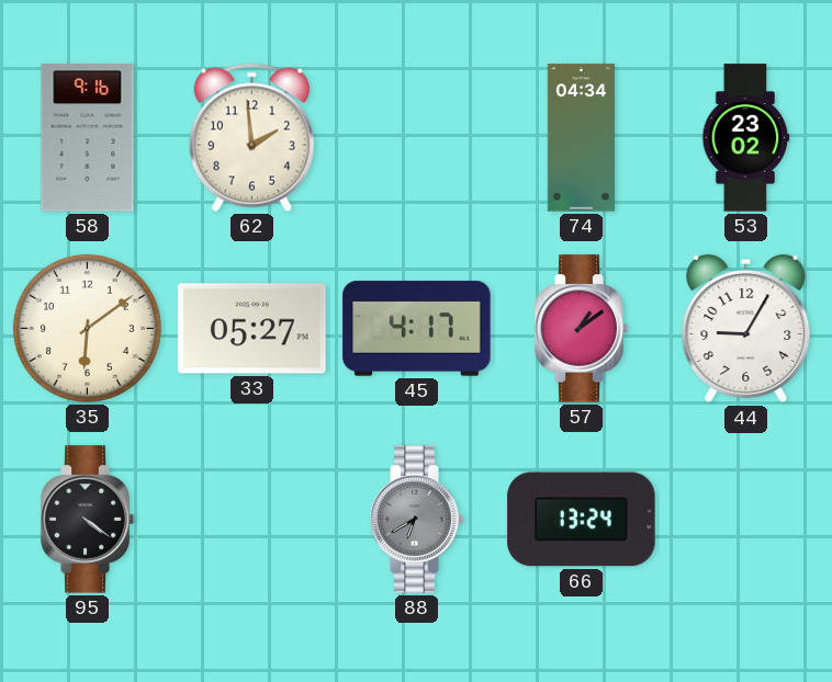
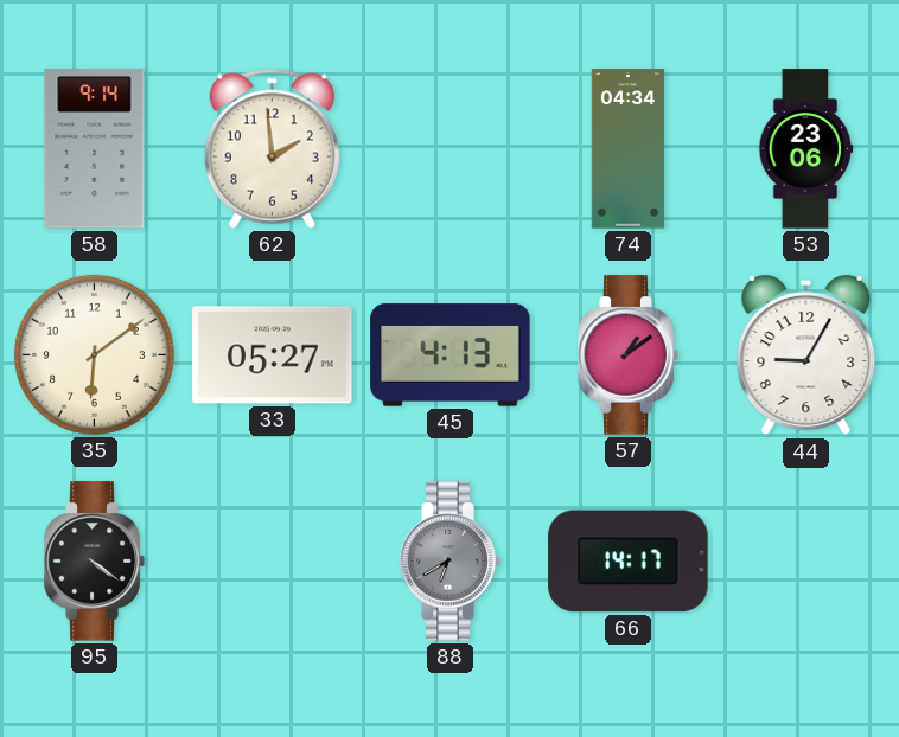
58: 9:16 -> 9:14
53: 23:02 -> 23:06
45: 4:17 -> 4:13
66: 13:24 -> 14:17
